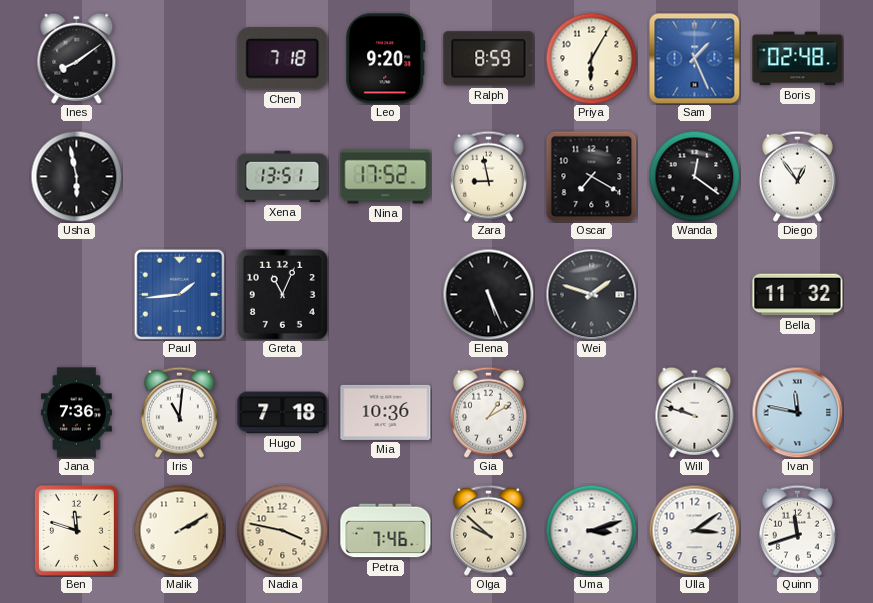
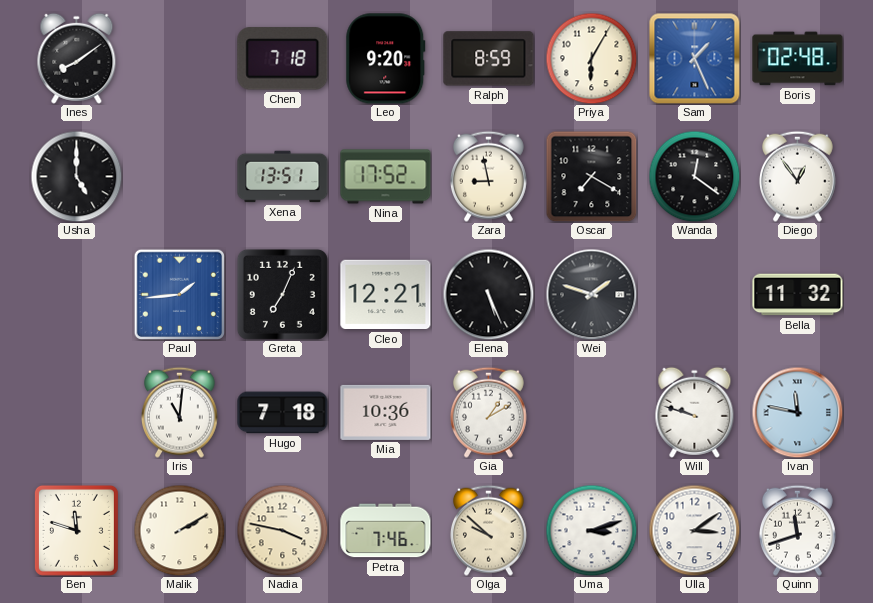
Usha: 5:58 -> 5:00
Greta: 11:04 -> 7:04
Cleo: none -> 12:21
Jana: 7:36 -> none
